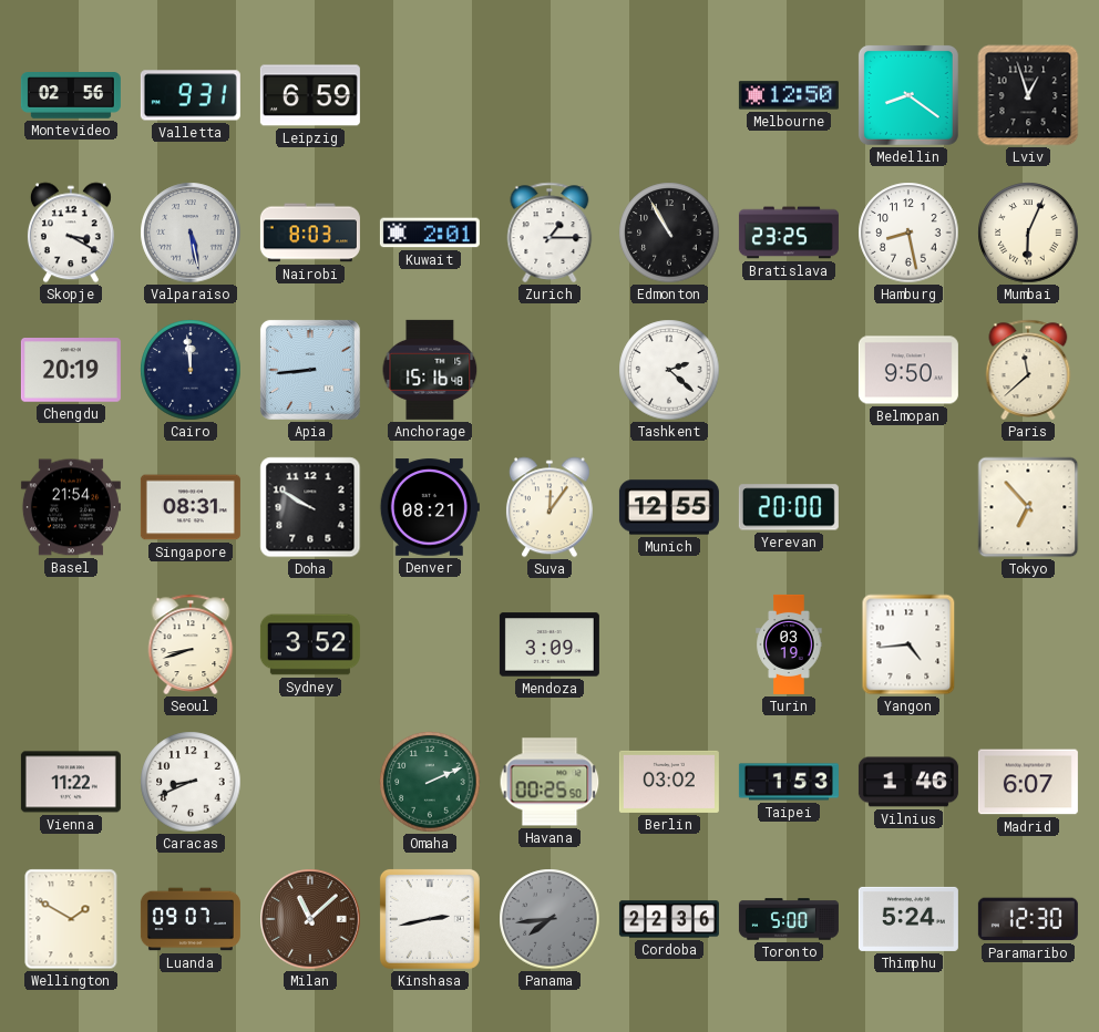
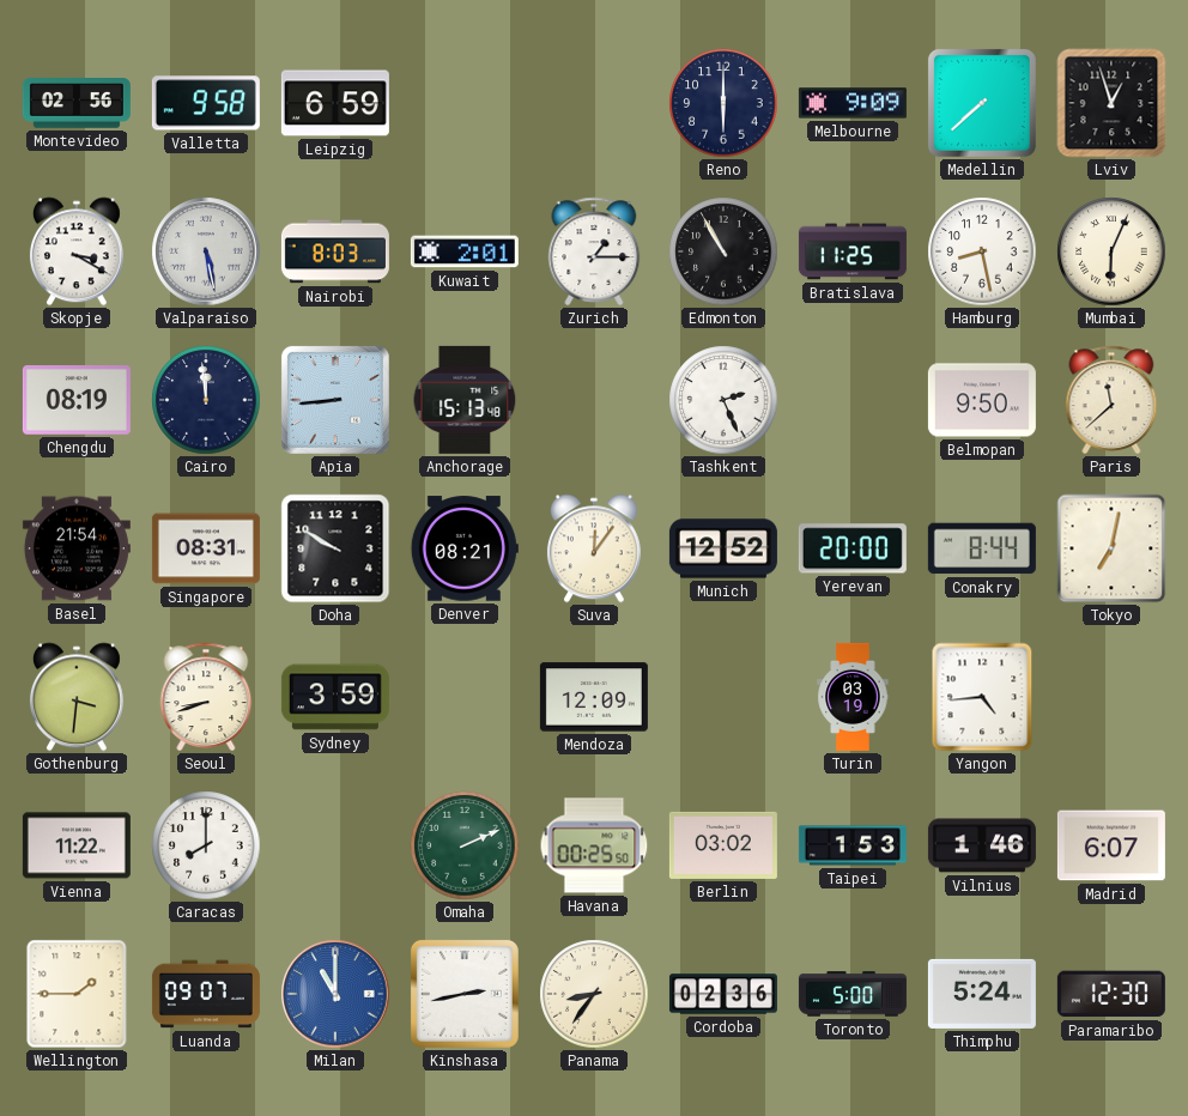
Valletta: 9:31 -> 9:58
Reno: none -> 6:00
Melbourne: 12:50 -> 9:09
Medellin: 8:21 -> 7:38
Bratislava: 23:25 -> 11:25
Chengdu: 20:19 -> 08:19
Anchorage: 15:16 -> 15:13
Tashkent: 2:22 -> 2:26
Munich: 12:55 -> 12:52
Conakry: none -> 8:44
Tokyo: 6:53 -> 7:02
Gothenburg: none -> 3:31
Sydney: 3:52 -> 3:59
Mendoza: 3:09 -> 12:09
Caracas: 8:41 -> 8:00
Wellington: 1:50 -> 1:45
Milan: 11:08 -> 11:00
Milan dial: brown -> blue
Panama: 7:44 -> 8:36
Panama dial: grey -> cream
Cordoba: 22:36 -> 02:36
